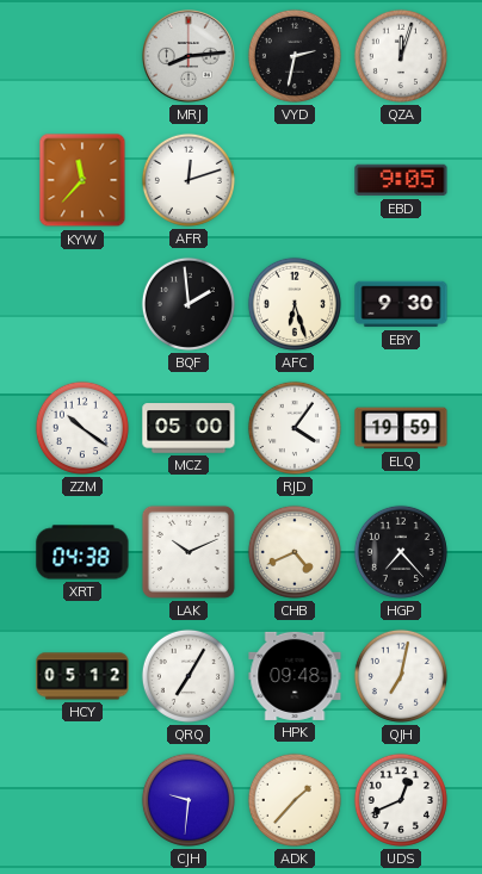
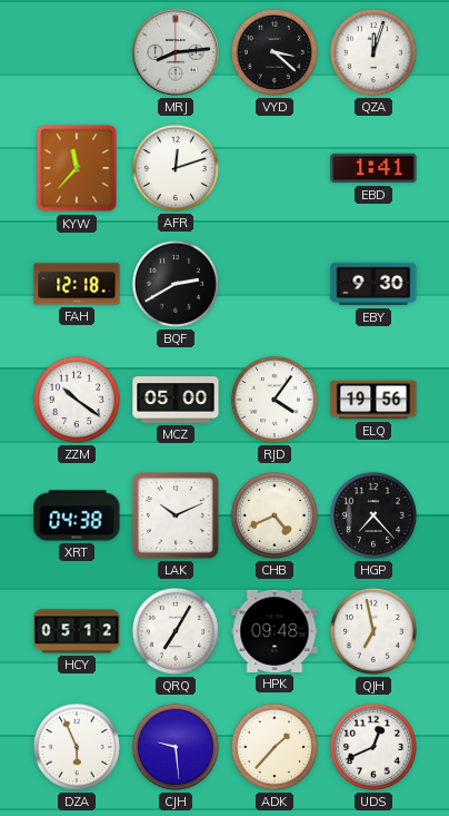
VYD: 2:32 -> 3:22
EBD: 9:05 -> 1:41
FAH: none -> 12:18
BQF: 1:59 -> 2:40
AFC: 6:27 -> none
ELQ: 19:59 -> 19:56
QJH: 7:02 -> 6:58
DZA: none -> 5:56
CJH: 9:31 -> 9:29
